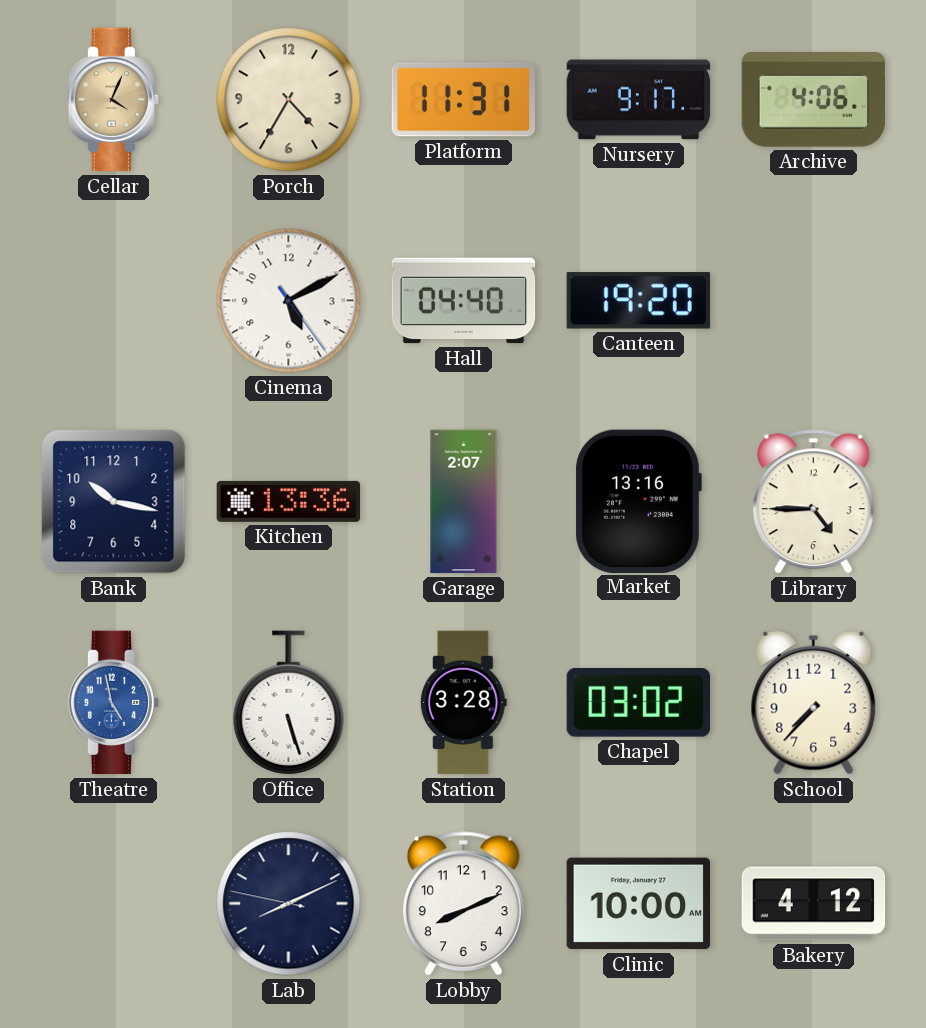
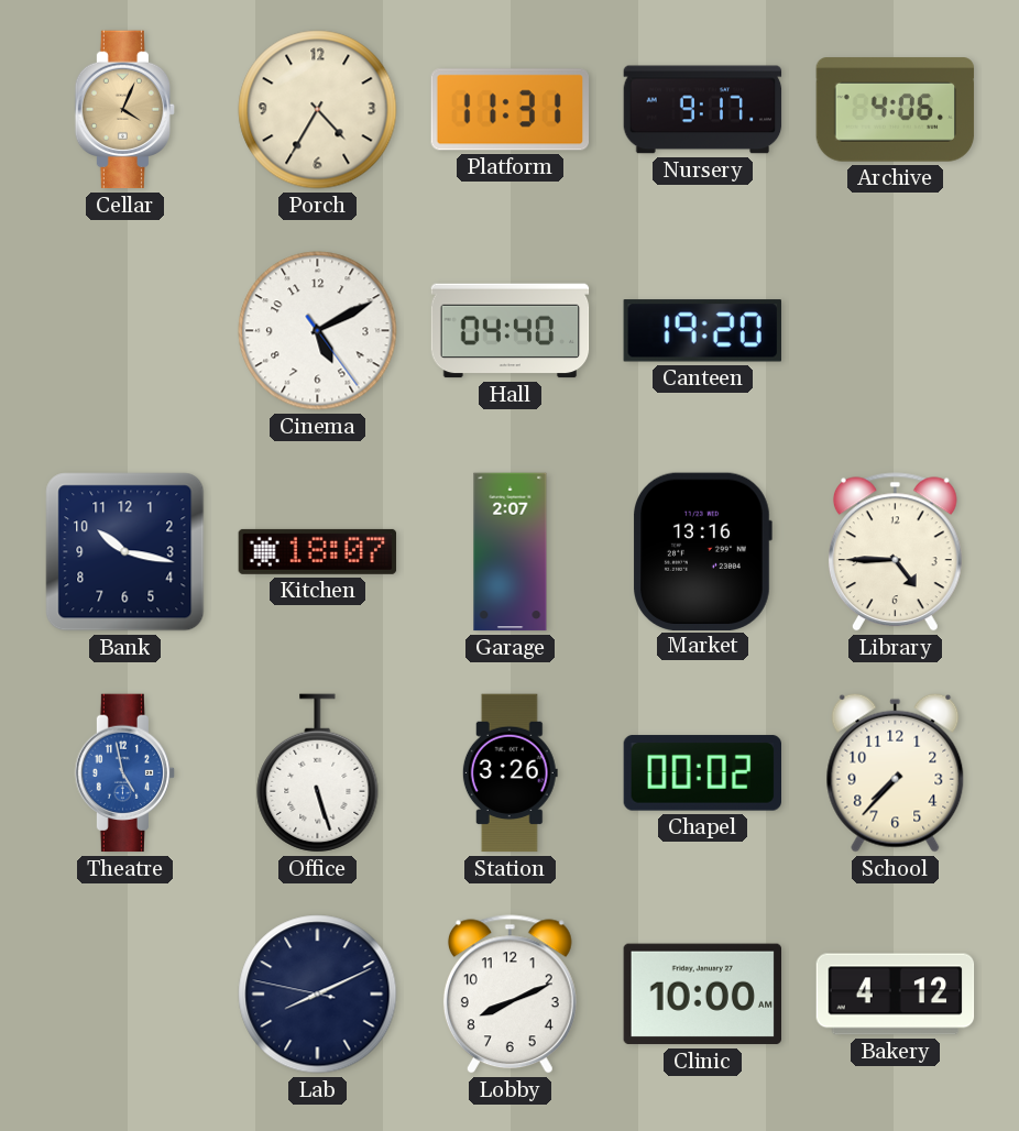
Kitchen: 13:36 -> 18:07
Station: 3:28 -> 3:26
Chapel: 03:02 -> 00:02
